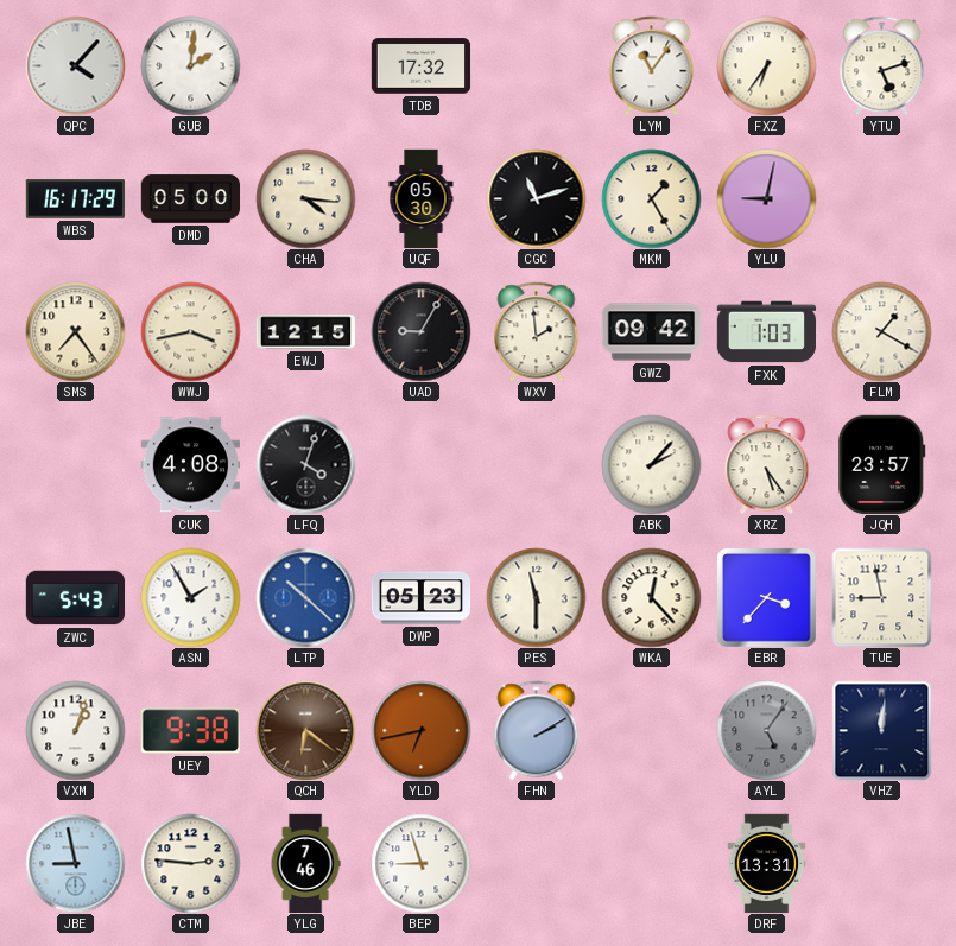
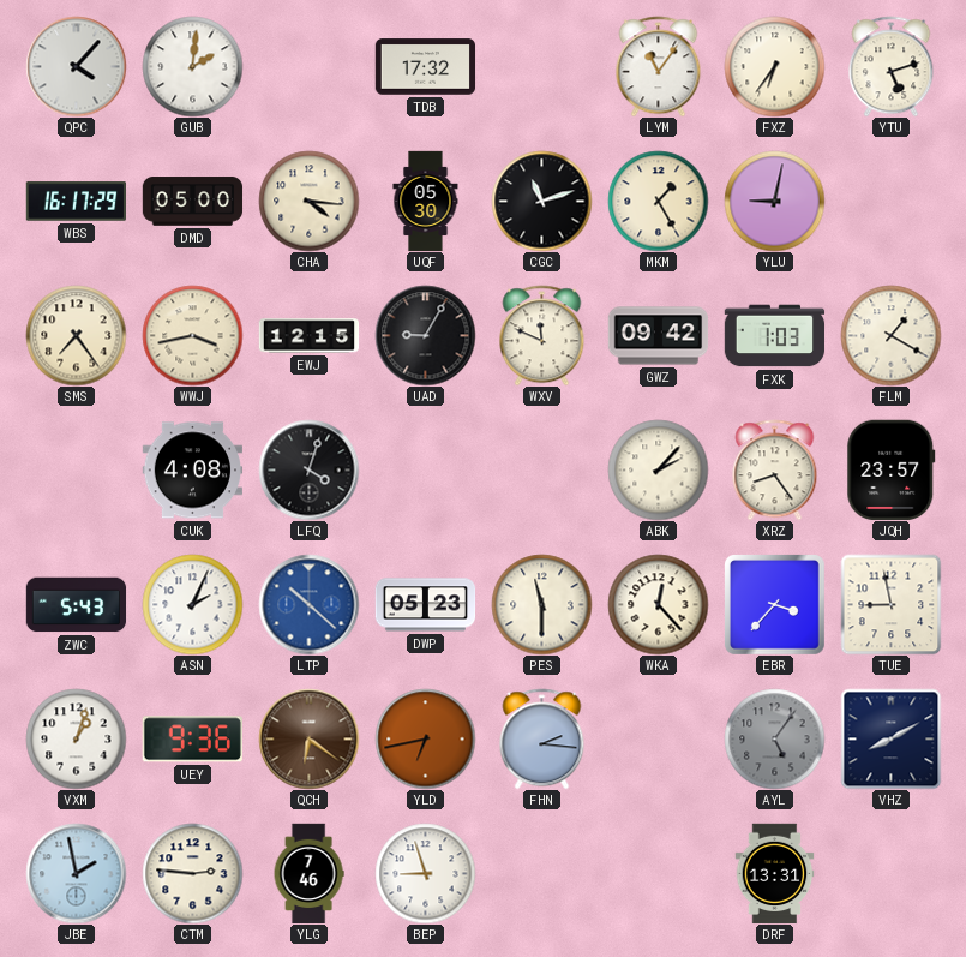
WXV: 1:59 -> 11:49
XRZ: 5:24 -> 8:24
ASN: 1:55 -> 2:04
UEY: 9:38 -> 9:36
FHN: 2:10 -> 2:16
VHZ: 12:01 -> 8:10
JBE: 8:58 -> 1:58
